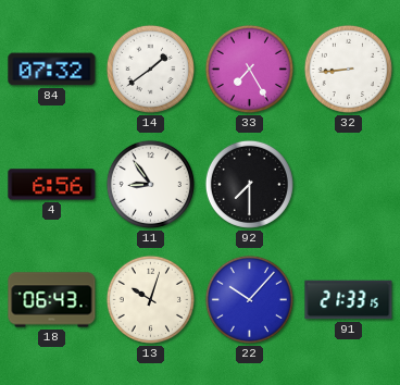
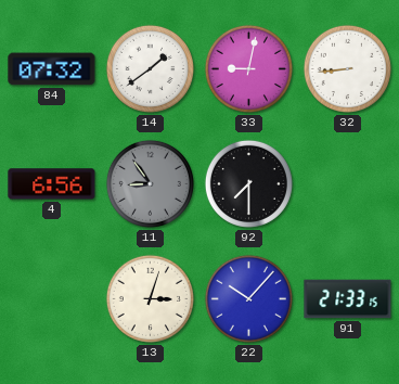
33: 7:25 -> 9:02
11 dial: white -> grey
18: 06:43 -> none
13: 10:03 -> 3:03
